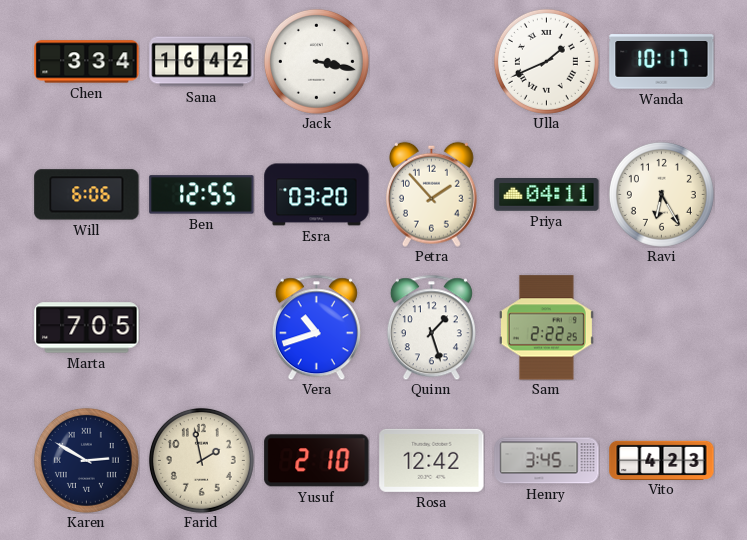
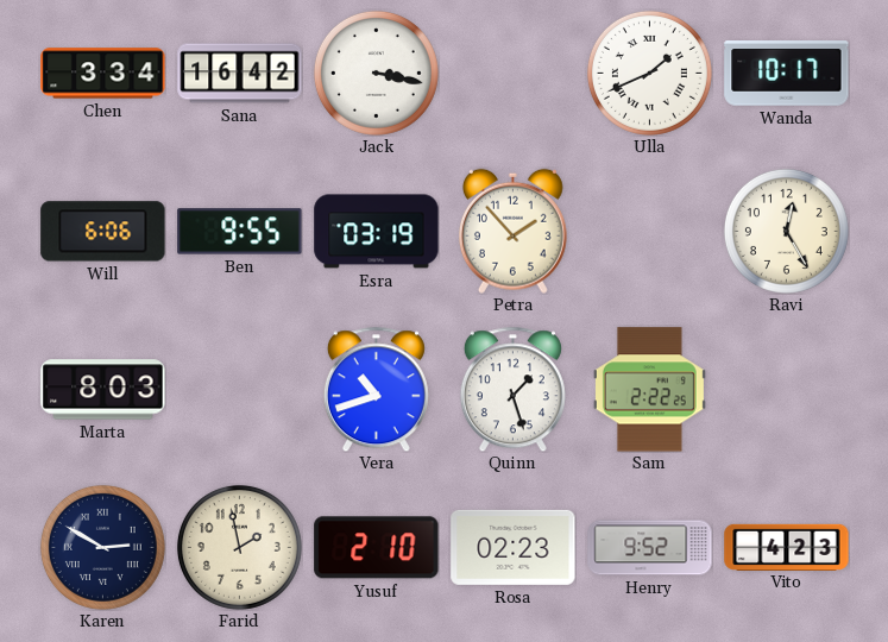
Ben: 12:55 -> 9:55
Esra: 03:20 -> 03:19
Priya: 04:11 -> none
Ravi: 6:25 -> 12:25
Marta: 7:05 -> 8:03
Rosa: 12:42 -> 02:23
Henry: 3:45 -> 9:52
